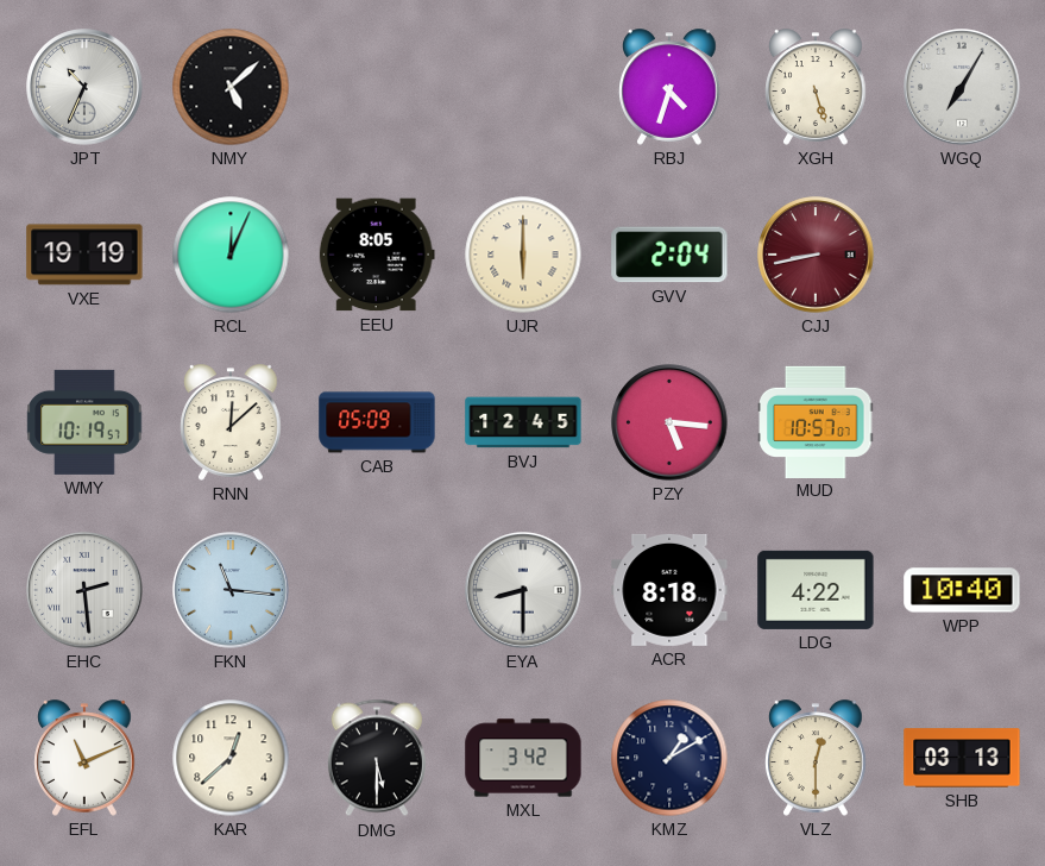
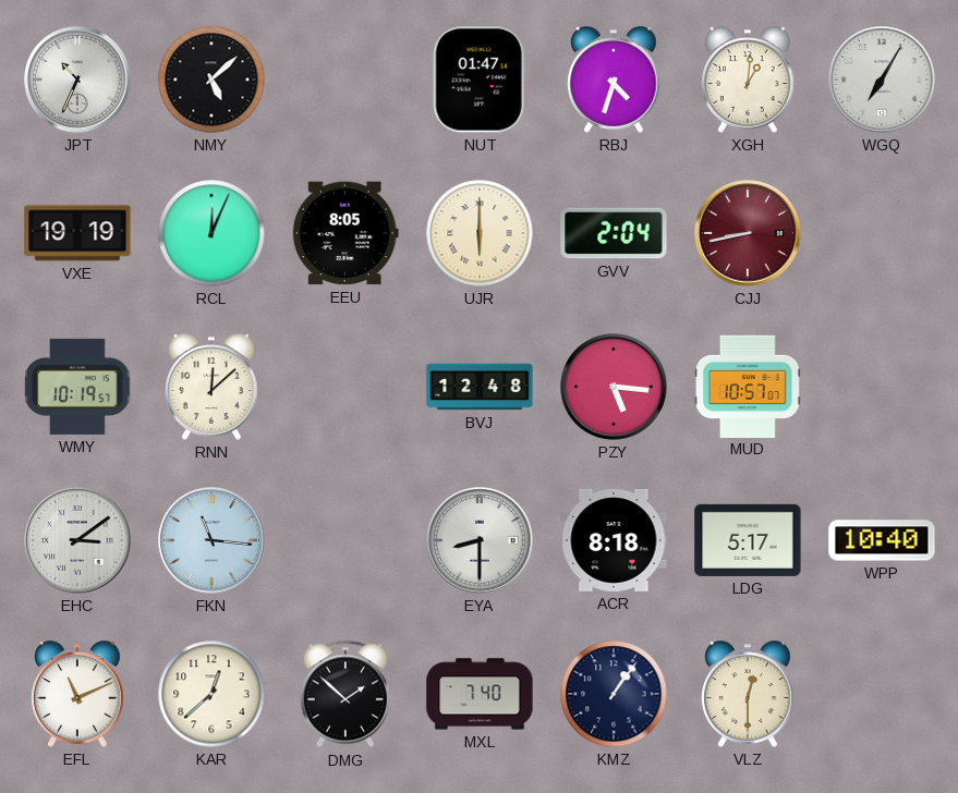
NUT: none -> 01:47
XGH: 5:27 -> 1:01
CAB: 05:09 -> none
BVJ: 12:45 -> 12:48
EHC: 2:29 -> 3:09
LDG: 4:22 -> 5:17
DMG: 5:30 -> 1:52
MXL: 3:42 -> 7:40
KMZ: 1:10 -> 1:06
SHB: 03:13 -> none
